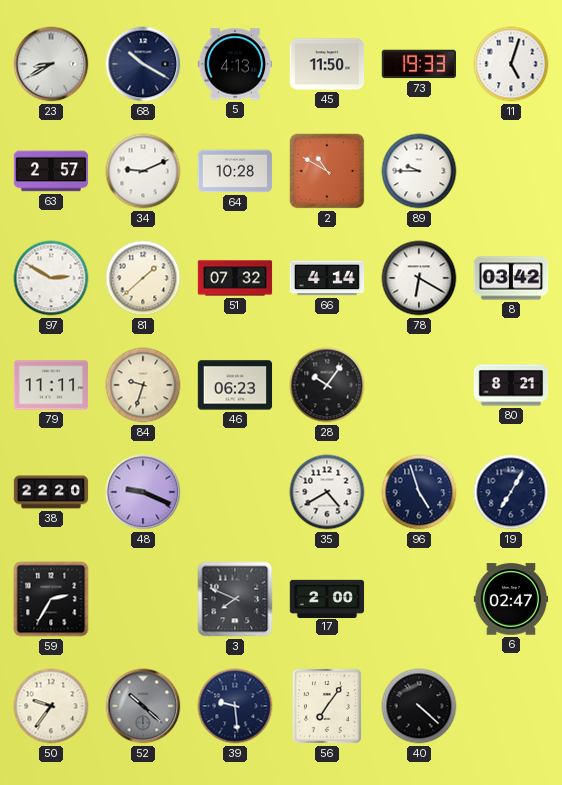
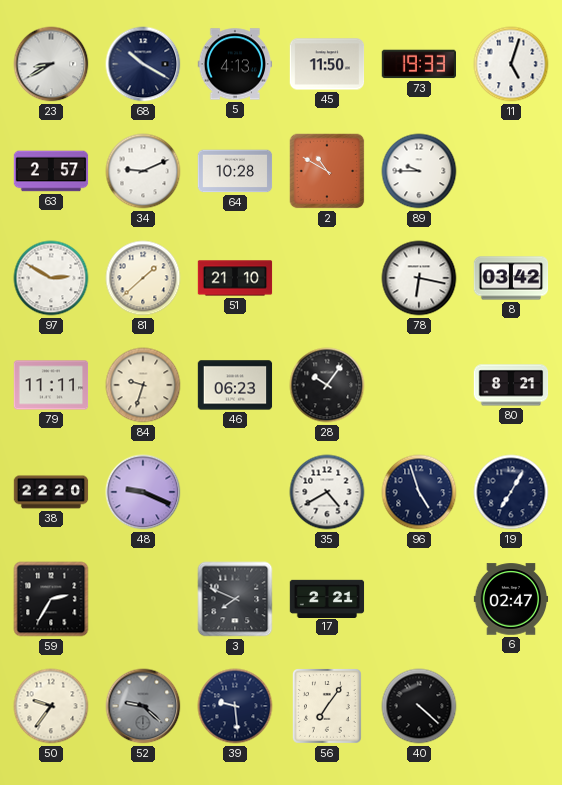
51: 07:32 -> 21:10
66: 4:14 -> none
78: 6:20 -> 6:17
17: 2:00 -> 2:21
52: 10:22 -> 9:22
